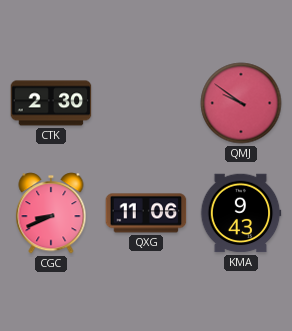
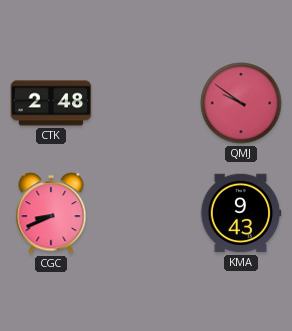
CTK: 2:30 -> 2:48
QXG: 11:06 -> none
